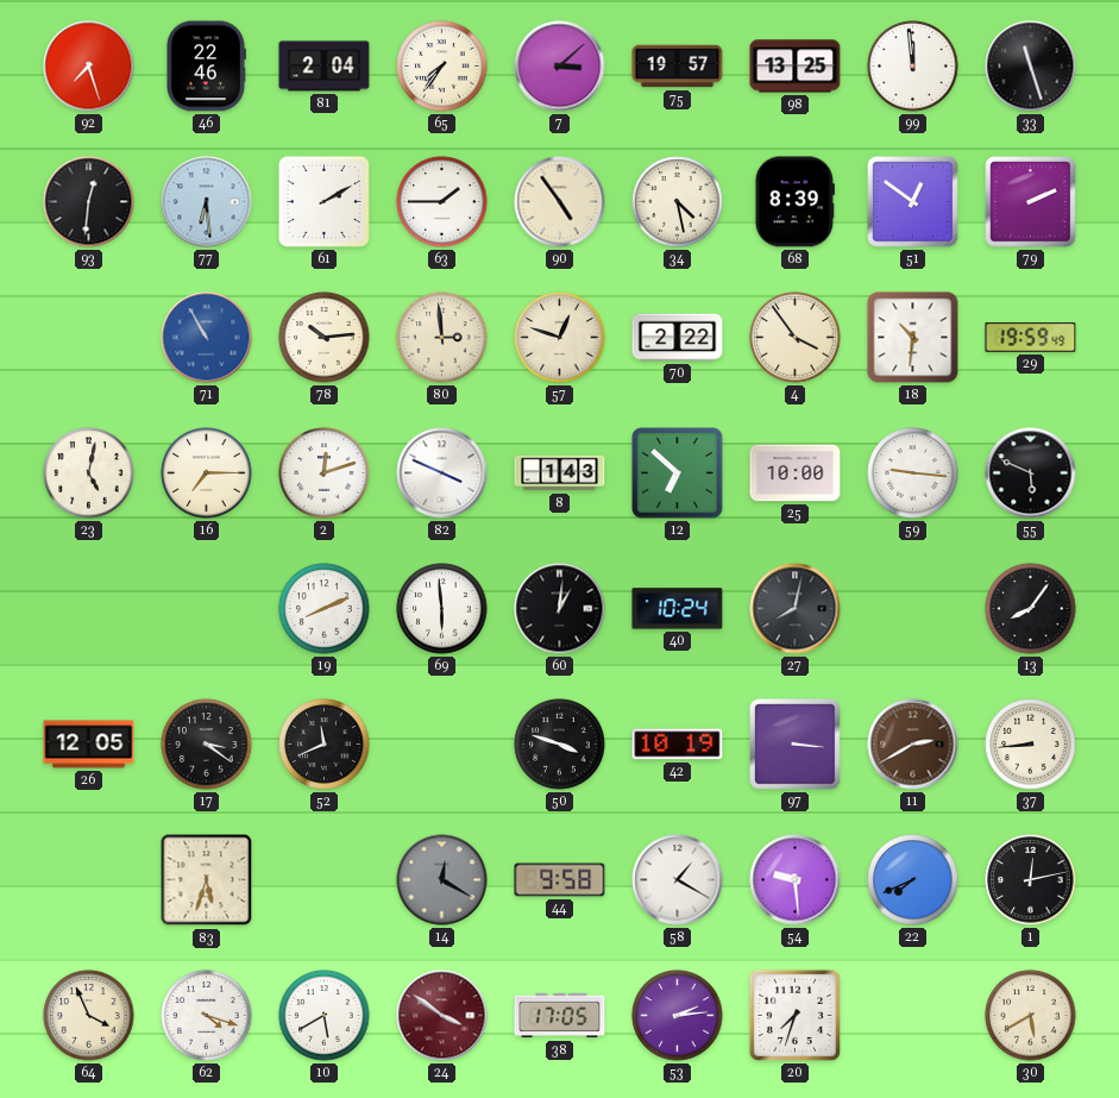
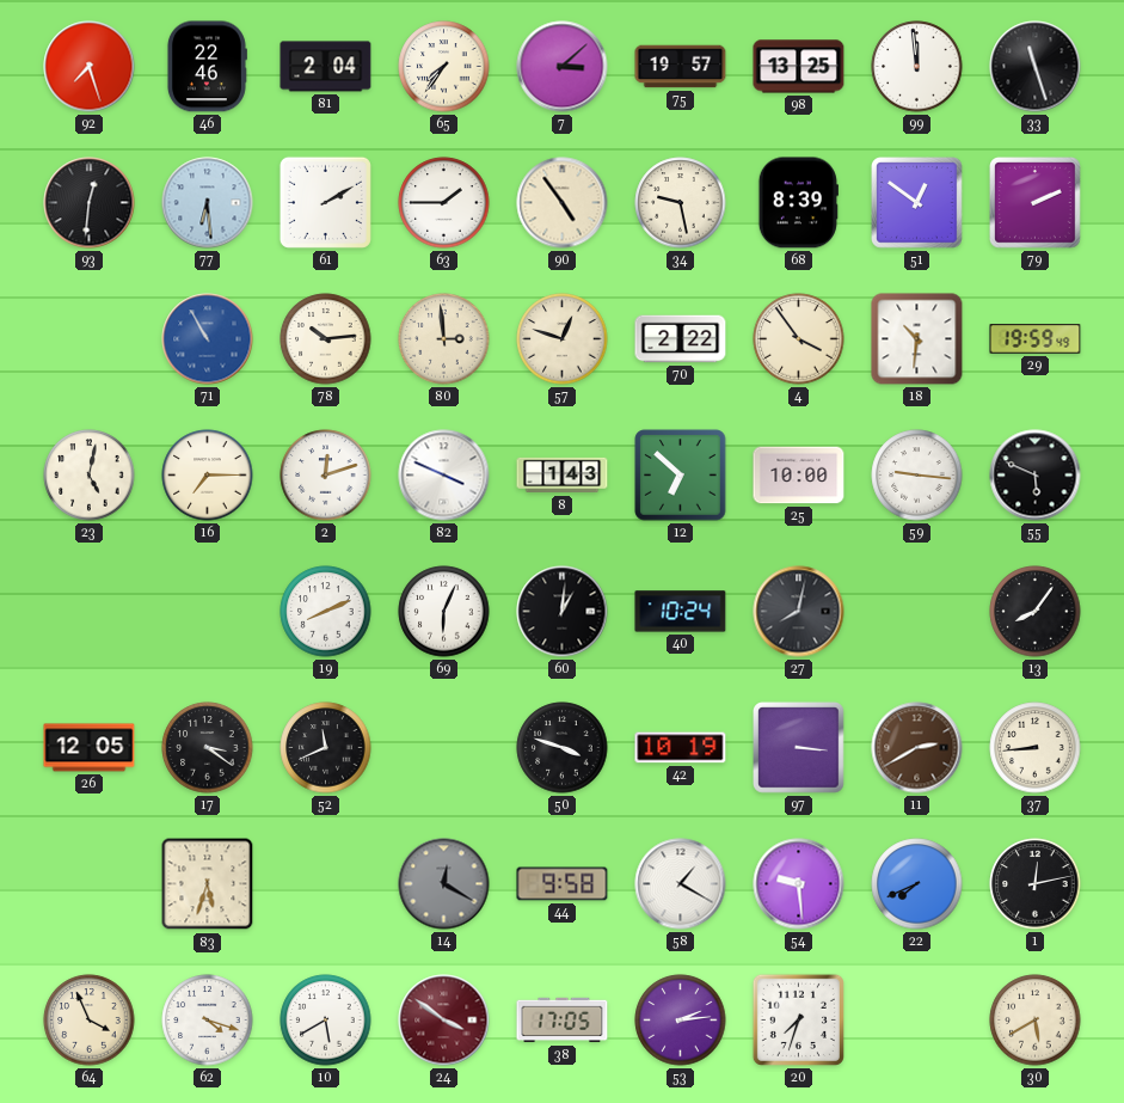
34: 4:28 -> 9:28
69: 5:59 -> 6:04
